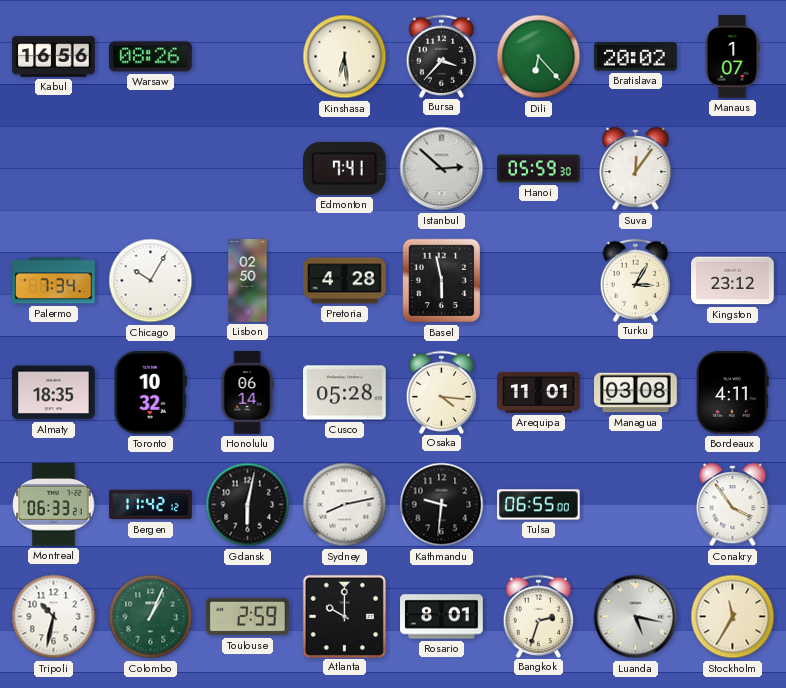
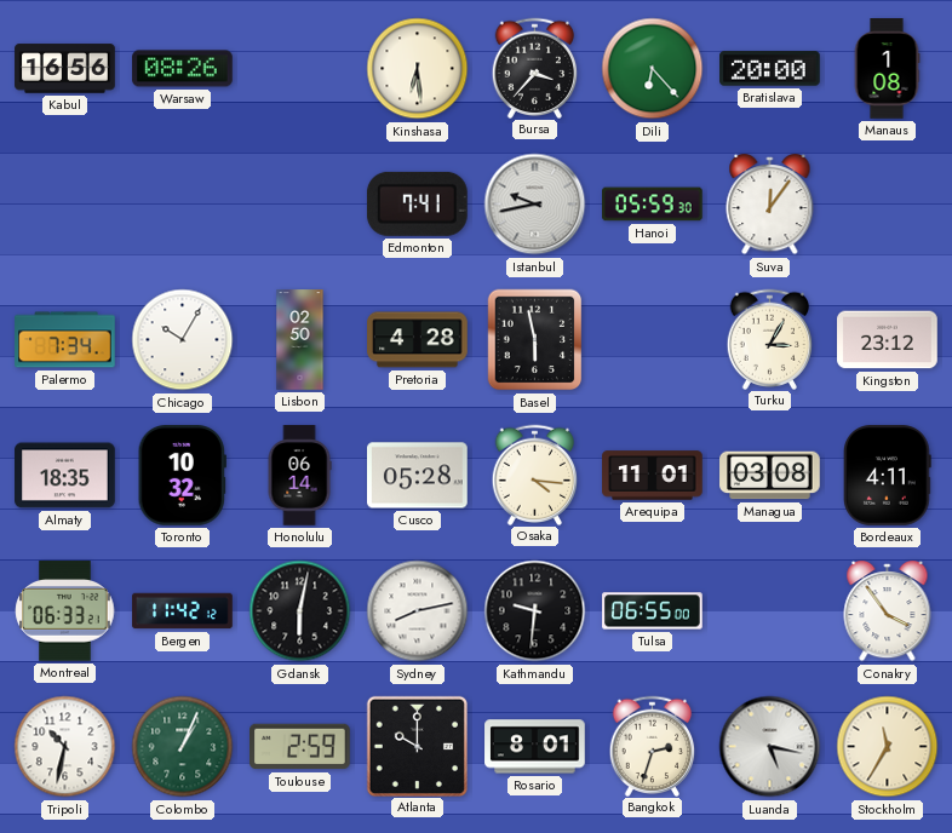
Bratislava: 20:02 -> 20:00
Manaus: 1:07 -> 1:08
Istanbul: 2:52 -> 9:43
